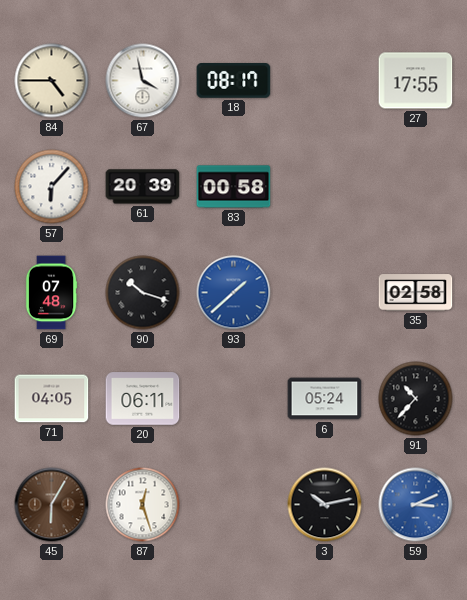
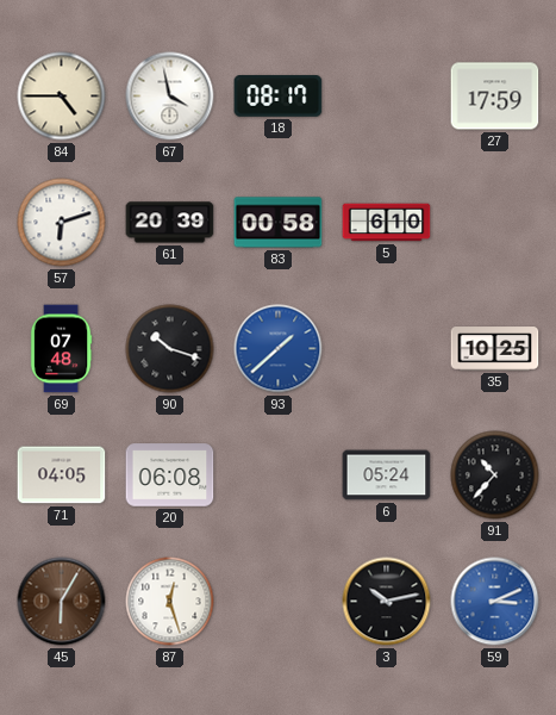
27: 17:55 -> 17:59
57: 6:07 -> 6:12
5: none -> 6:10
35: 02:58 -> 10:25
20: 06:11 -> 06:08
